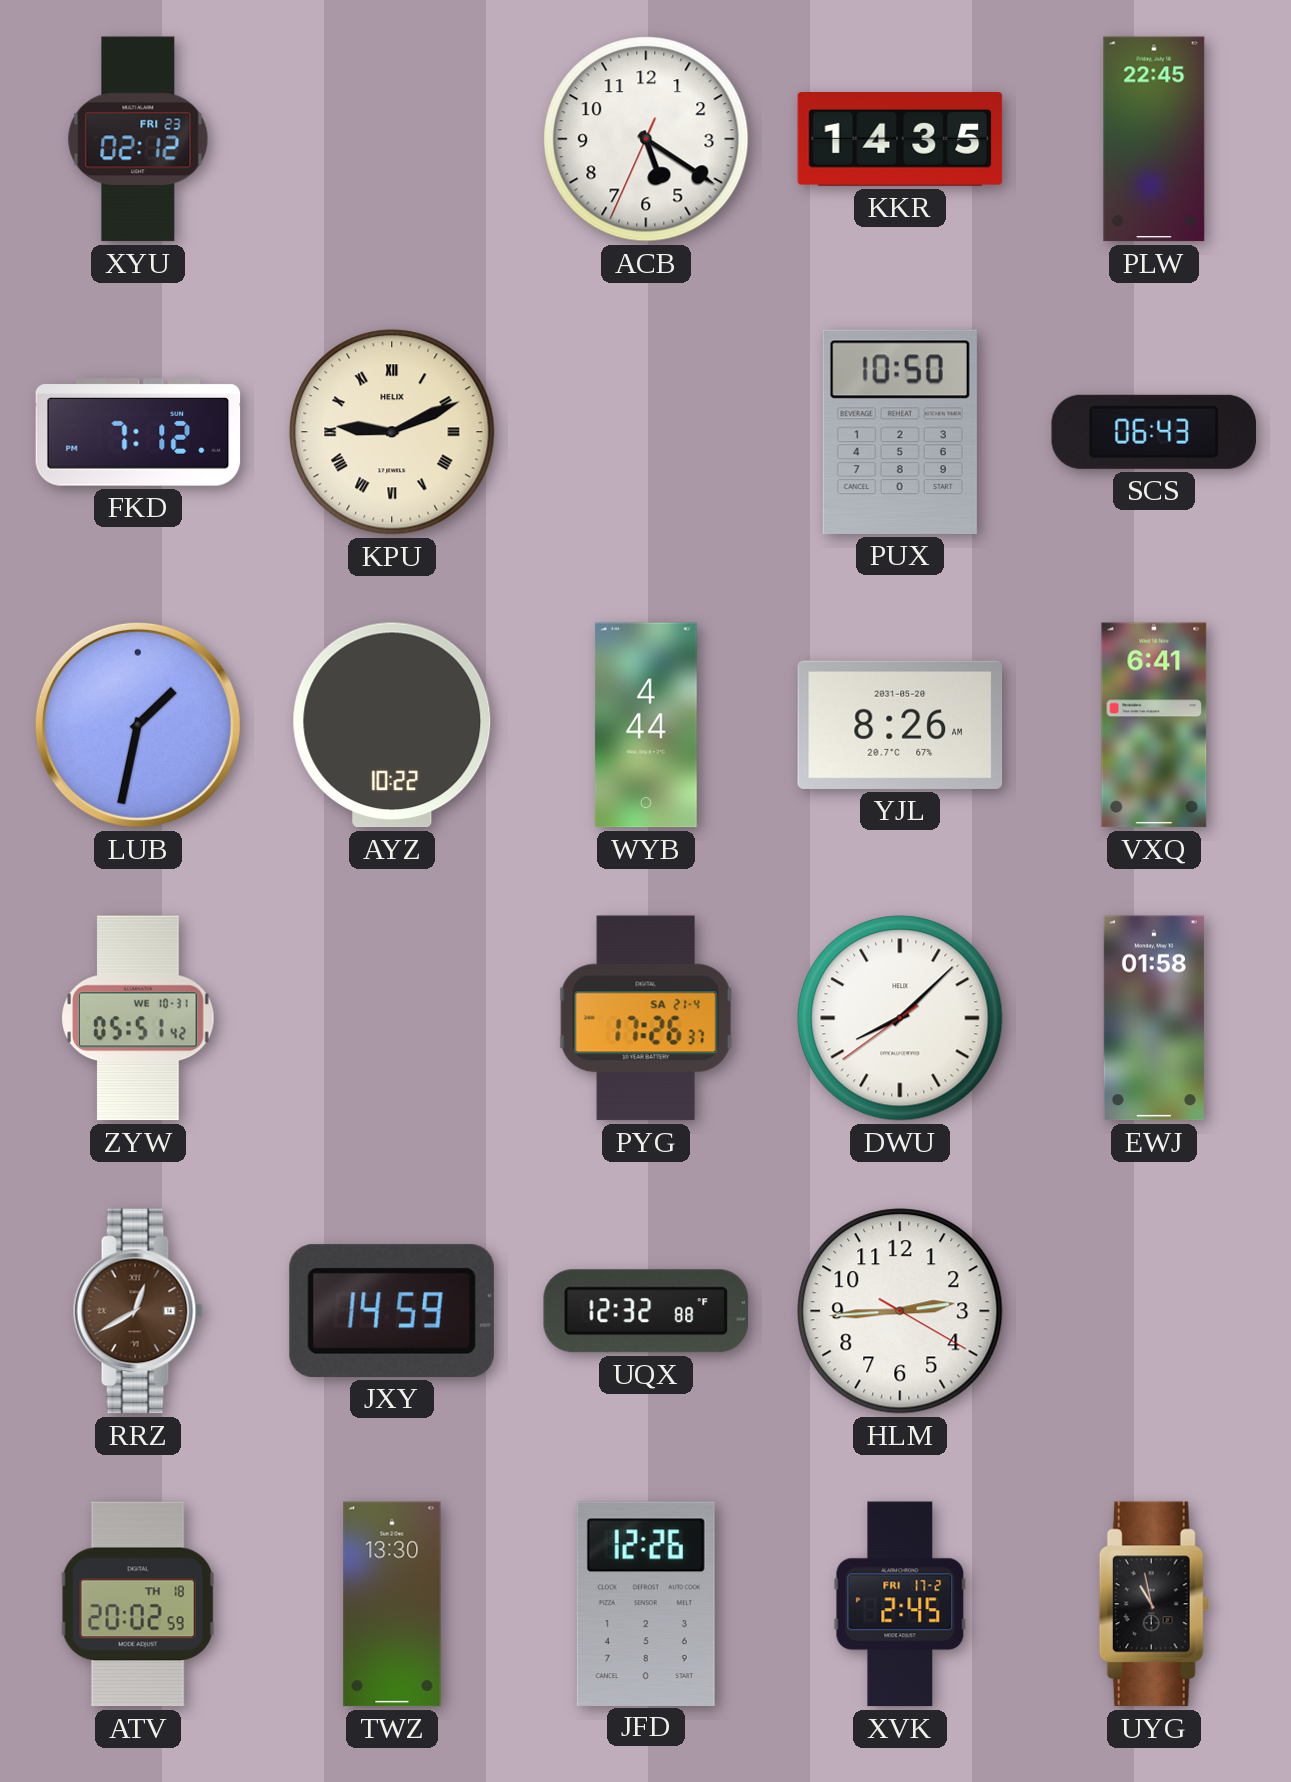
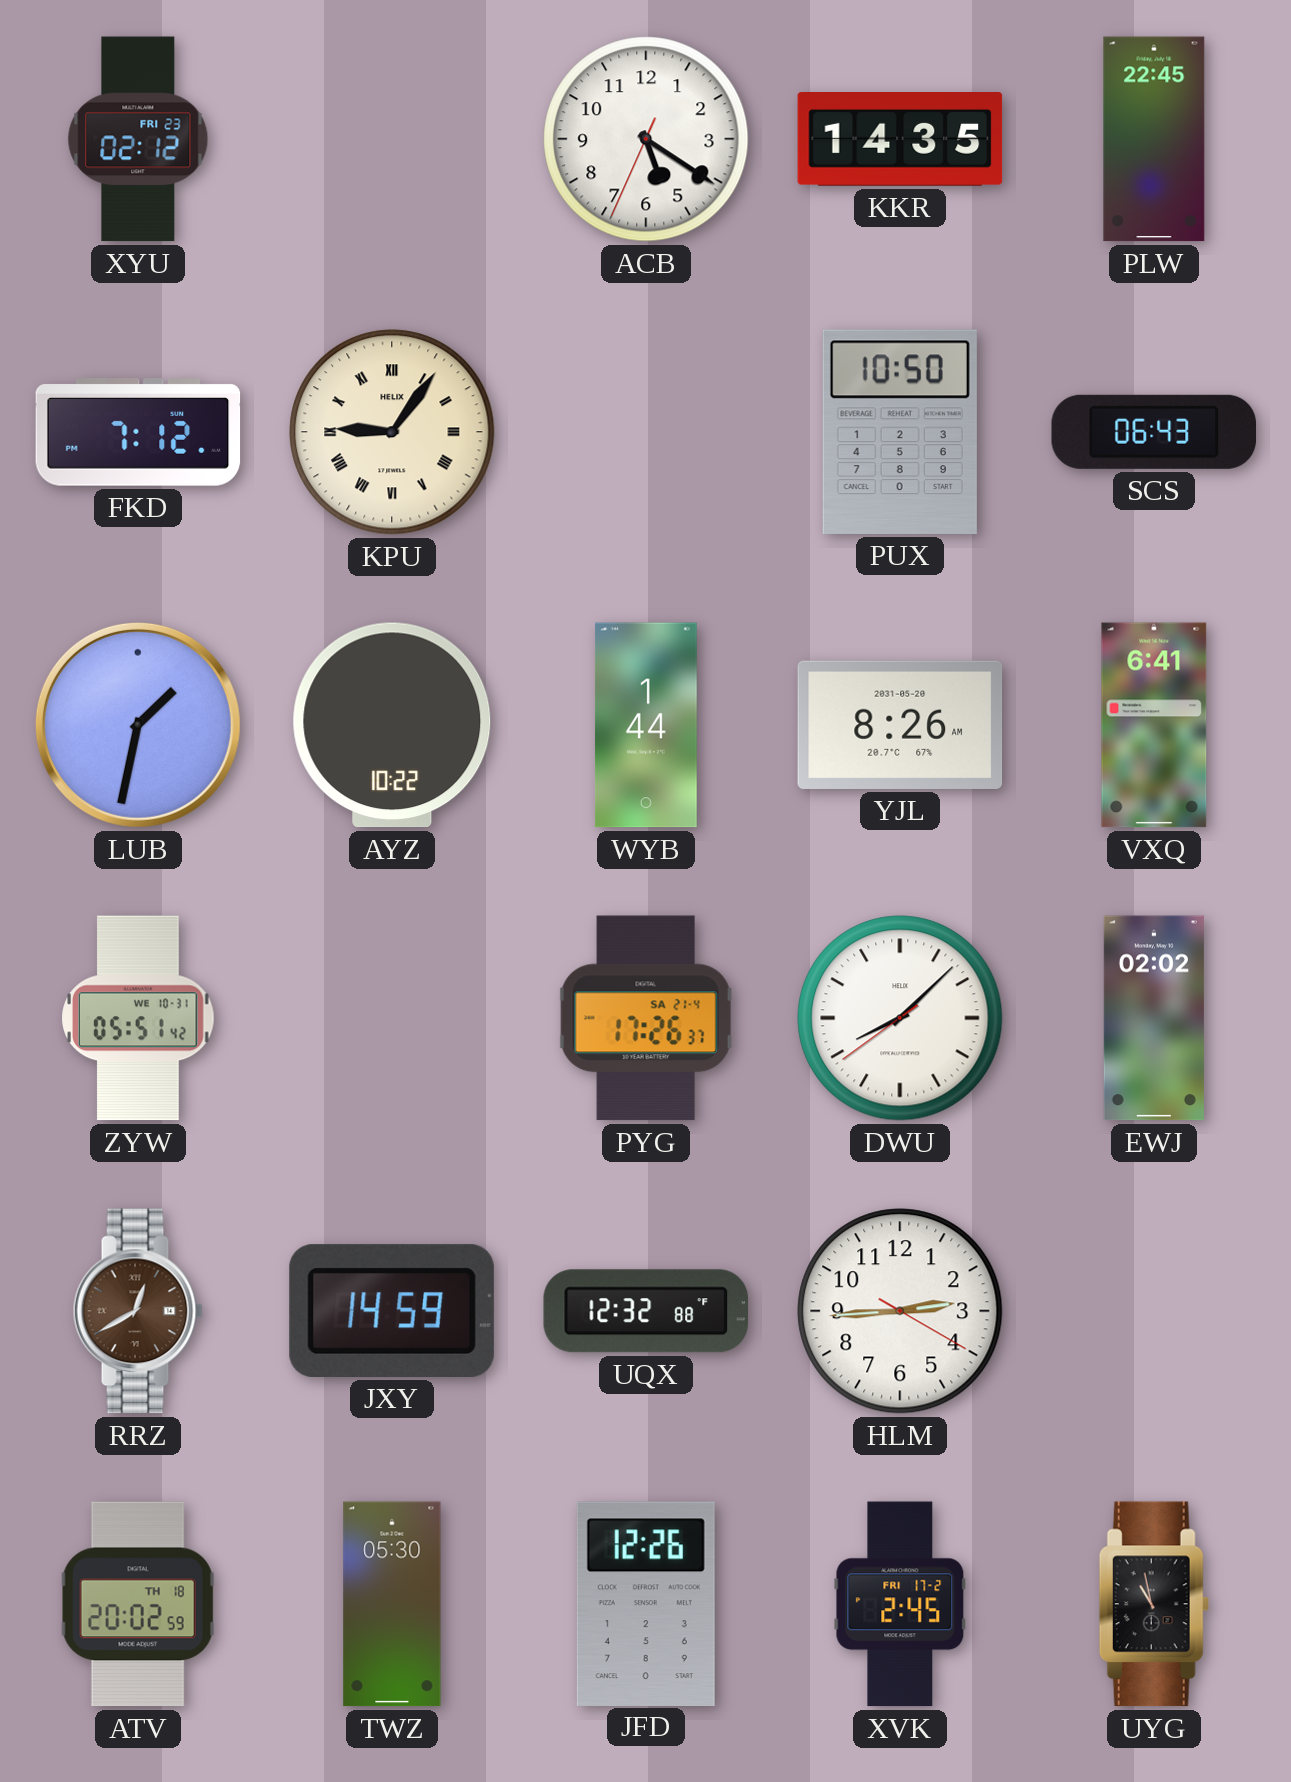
KPU: 9:11 -> 9:06
WYB: 4:44 -> 1:44
EWJ: 01:58 -> 02:02
TWZ: 13:30 -> 05:30
